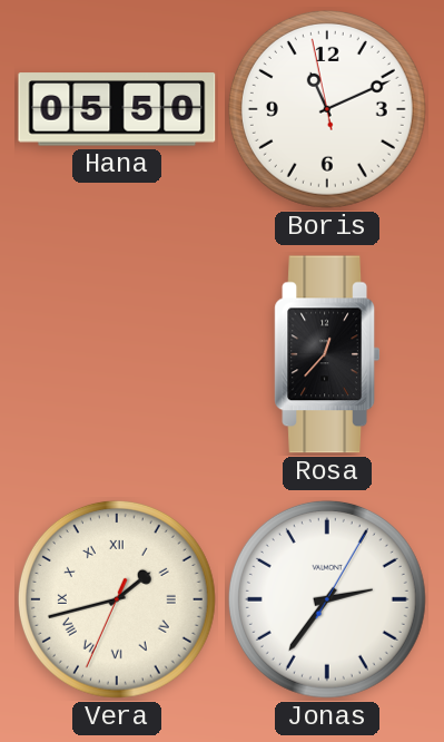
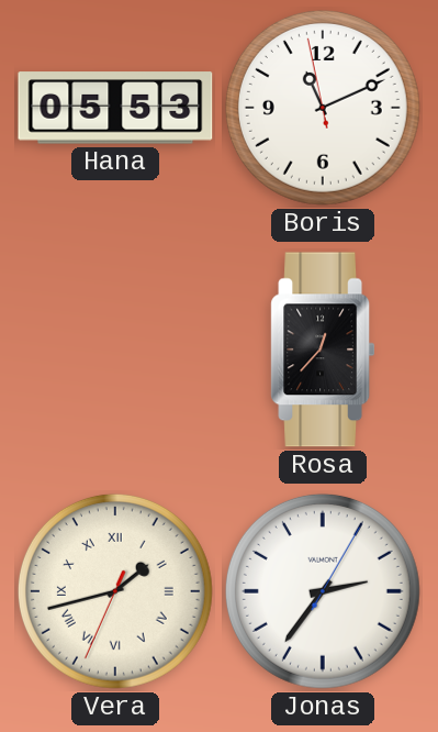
Hana: 05:50 -> 05:53
